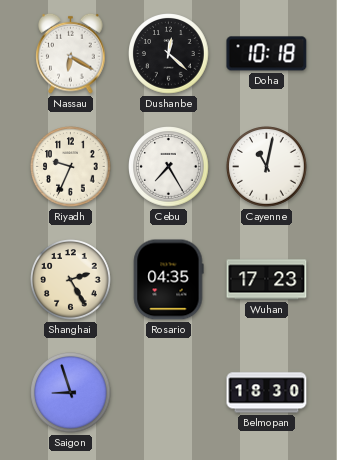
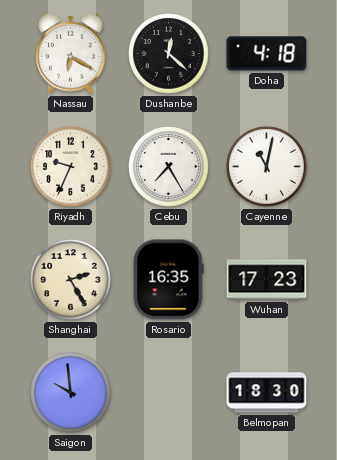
Doha: 10:18 -> 4:18
Rosario: 04:35 -> 16:35
Saigon: 8:57 -> 9:59
